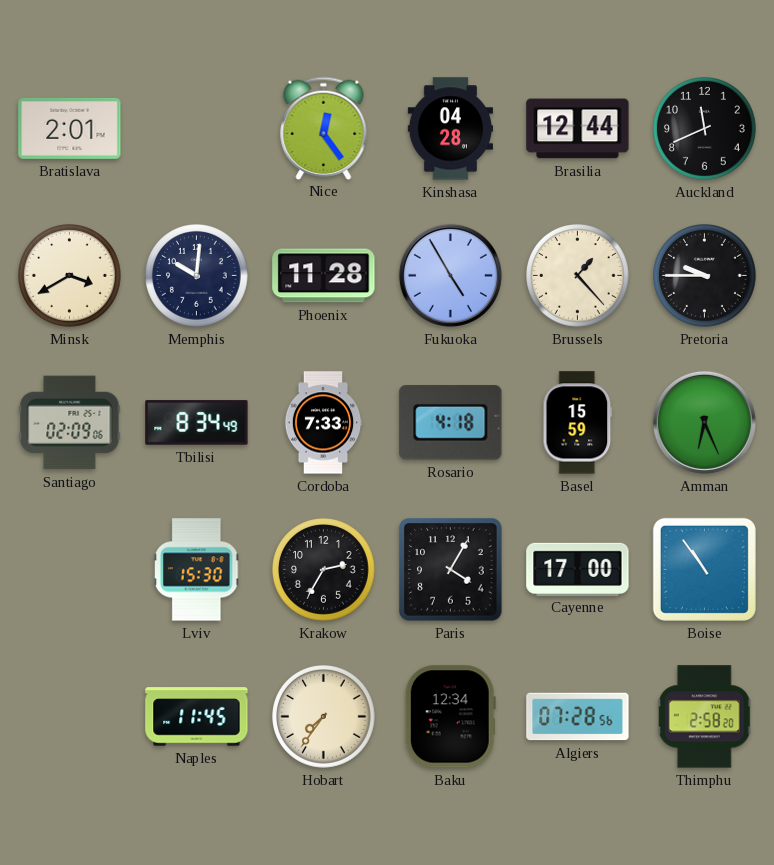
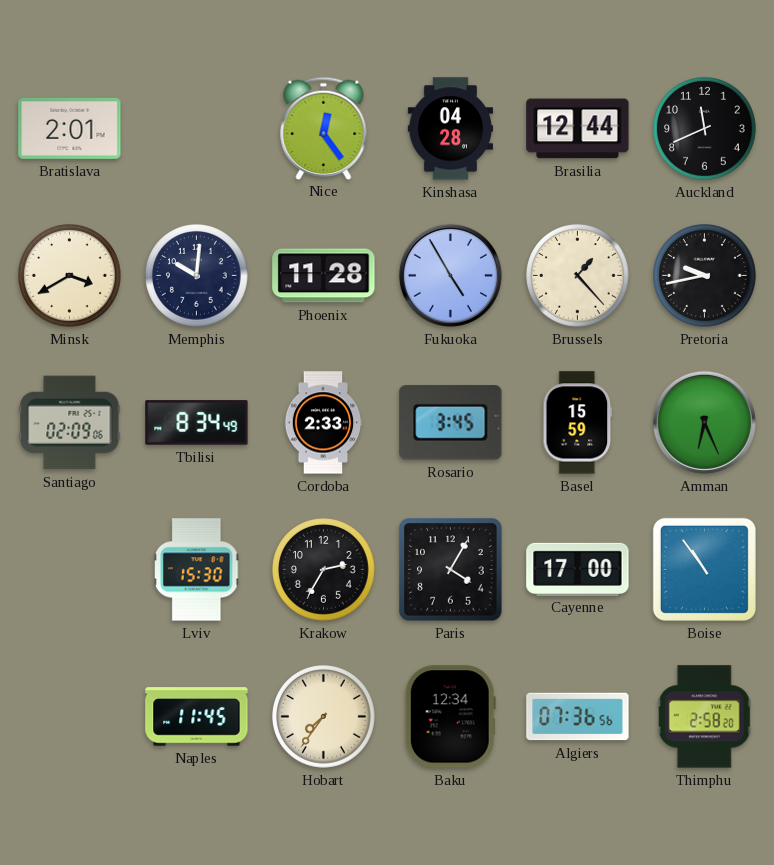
Pretoria: 9:45 -> 9:43
Cordoba: 7:33 -> 2:33
Rosario: 4:18 -> 3:45
Algiers: 07:28 -> 07:36
